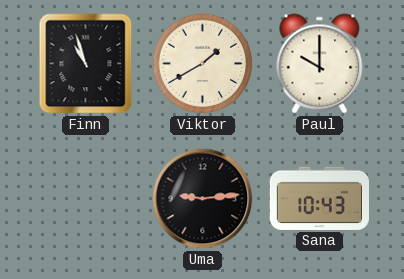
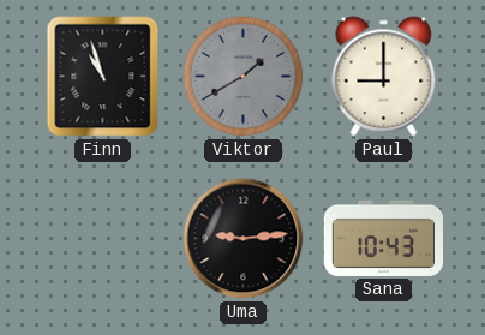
Viktor dial: cream -> grey
Paul: 10:00 -> 9:00
